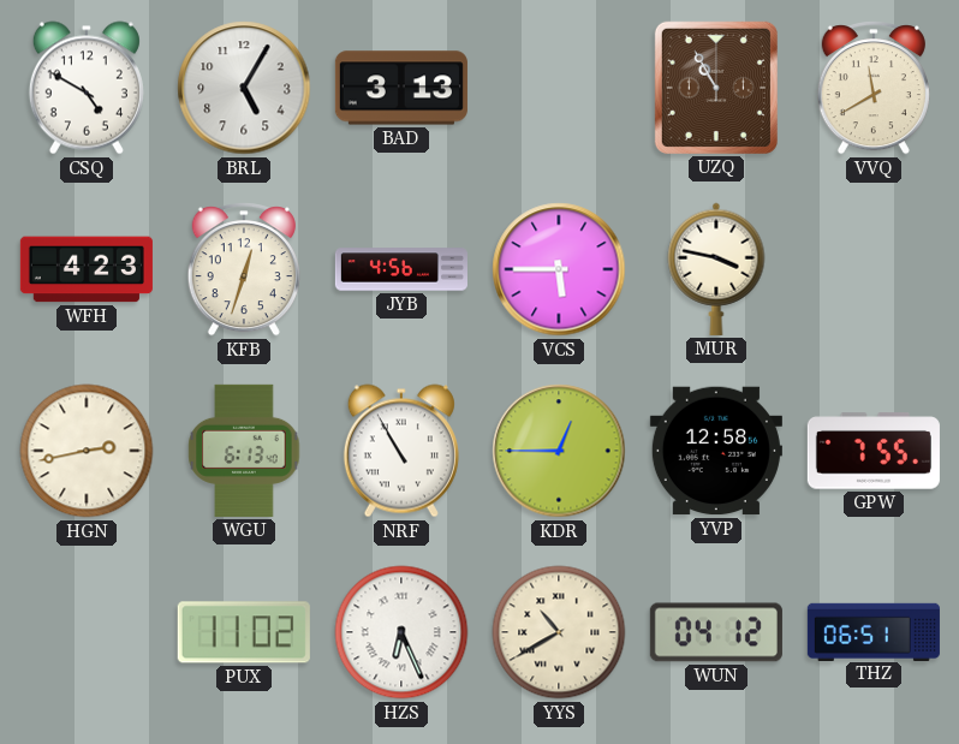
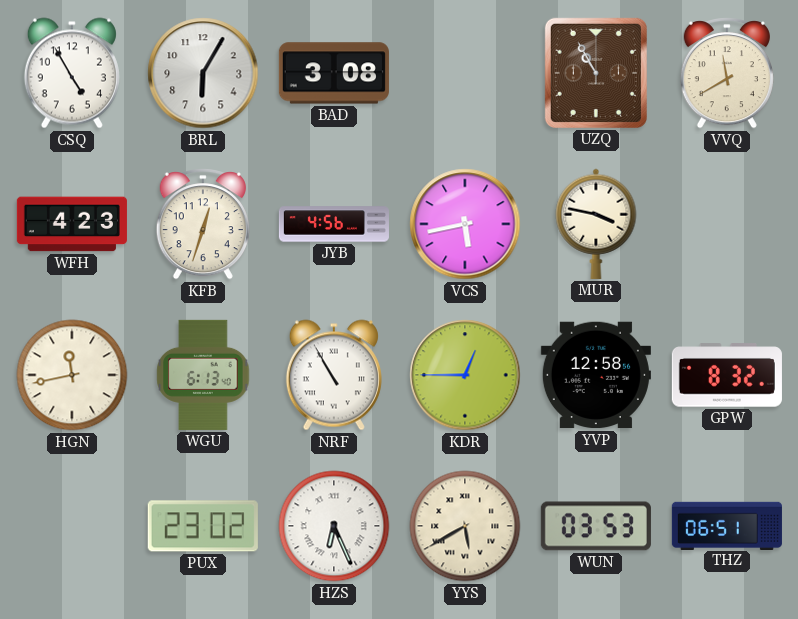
CSQ: 4:50 -> 4:55
BRL: 5:05 -> 6:05
BAD: 3:13 -> 3:08
VCS: 5:45 -> 5:43
HGN: 2:43 -> 11:43
GPW: 7:55 -> 8:32
PUX: 11:02 -> 23:02
YYS: 10:40 -> 5:40
WUN: 04:12 -> 03:53
